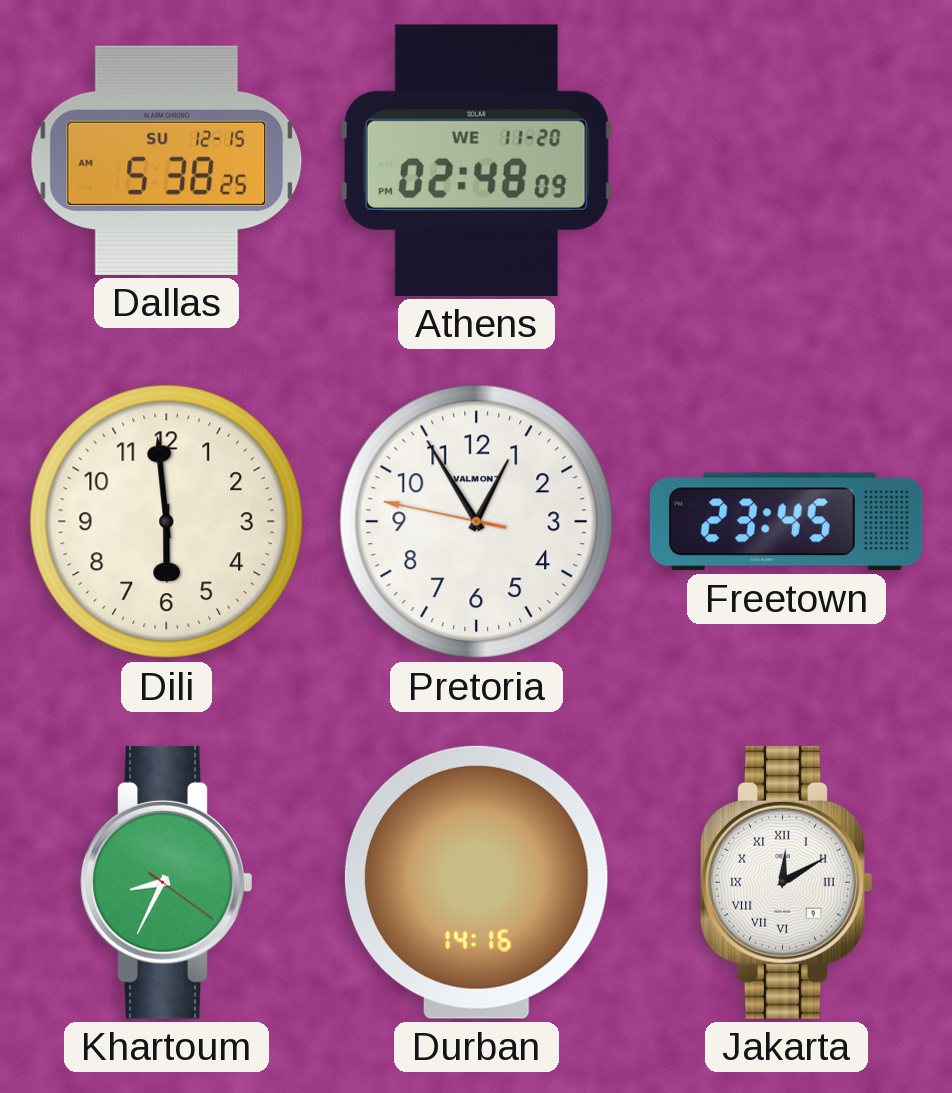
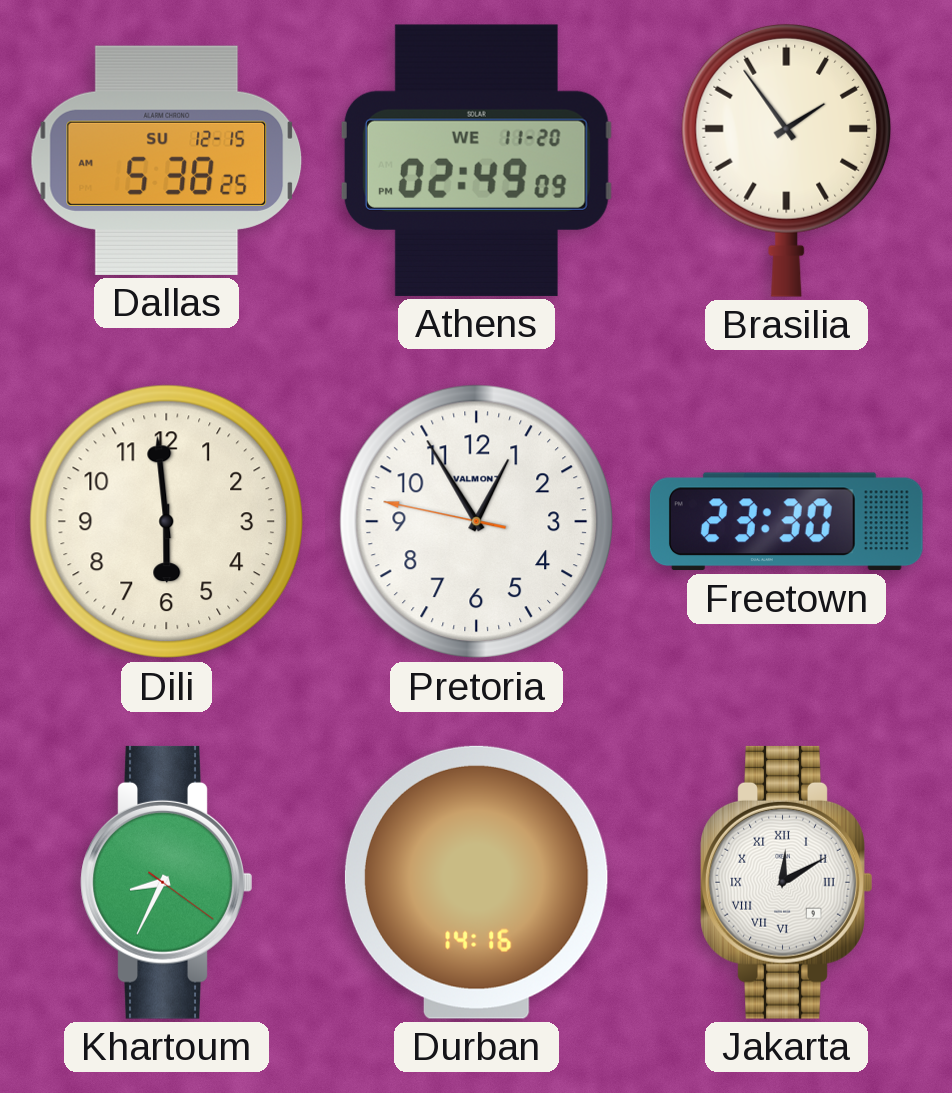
Athens: 02:48 -> 02:49
Brasilia: none -> 1:54
Freetown: 23:45 -> 23:30
